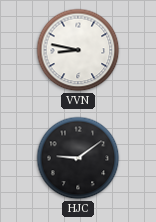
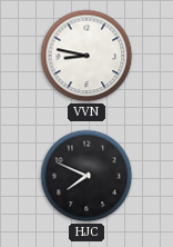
HJC: 9:09 -> 7:49
